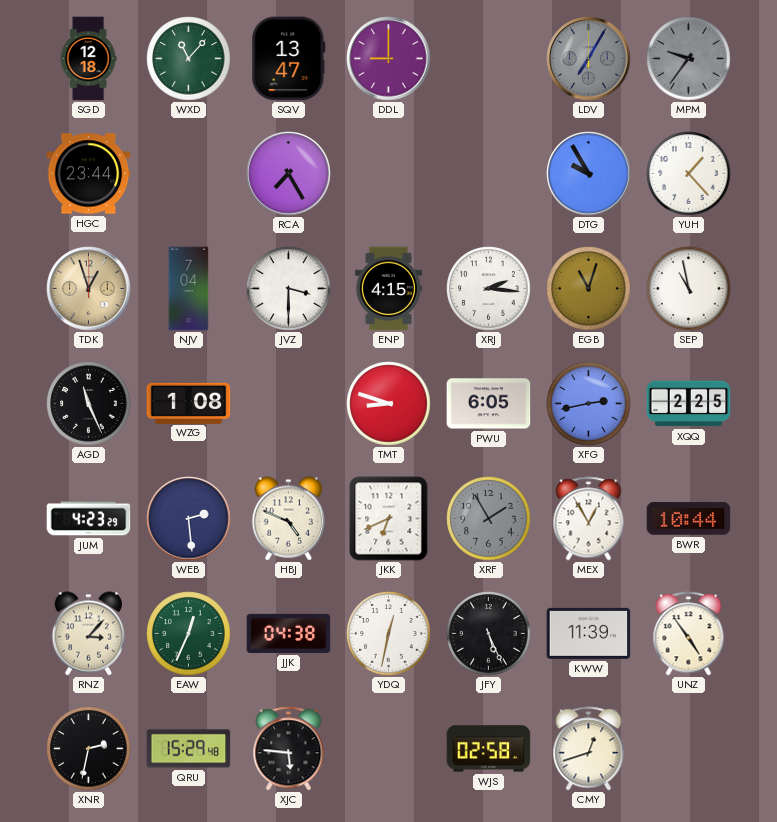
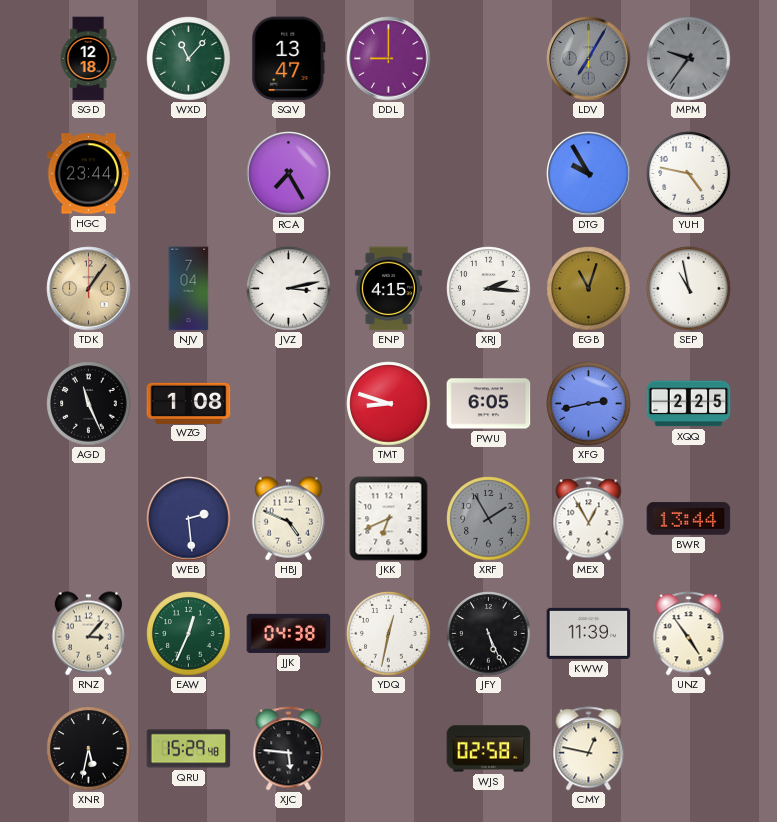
YUH: 1:23 -> 4:47
TDK: 12:57 -> 1:06
JVZ: 3:30 -> 3:13
JUM: 4:23 -> none
BWR: 10:44 -> 13:44
XNR: 2:32 -> 5:32
CMY: 12:42 -> 12:47
